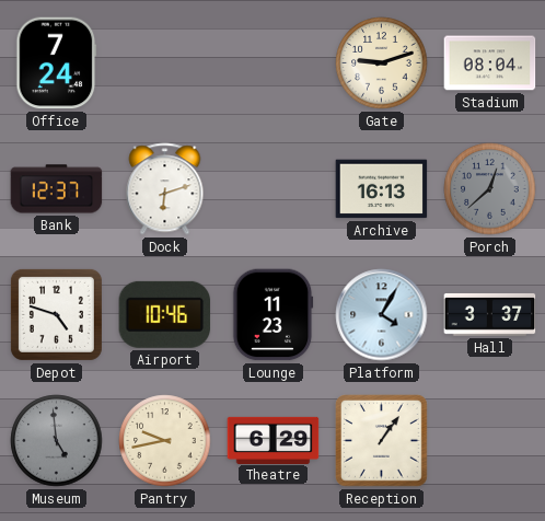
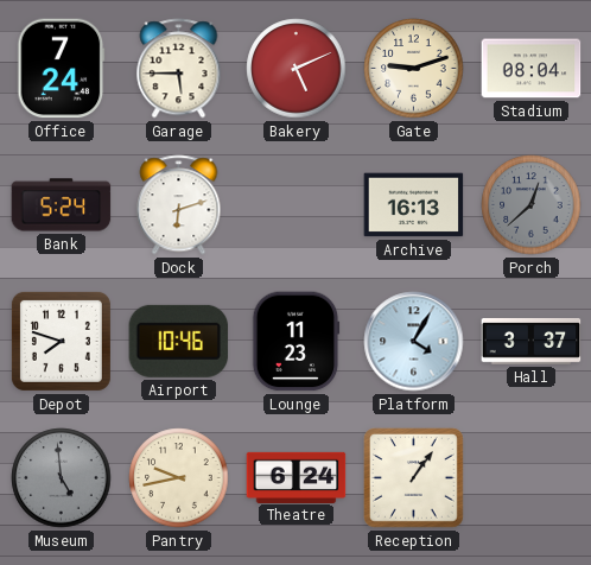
Garage: none -> 5:45
Bakery: none -> 5:11
Bank: 12:37 -> 5:24
Depot: 4:48 -> 7:48
Theatre: 6:29 -> 6:24
